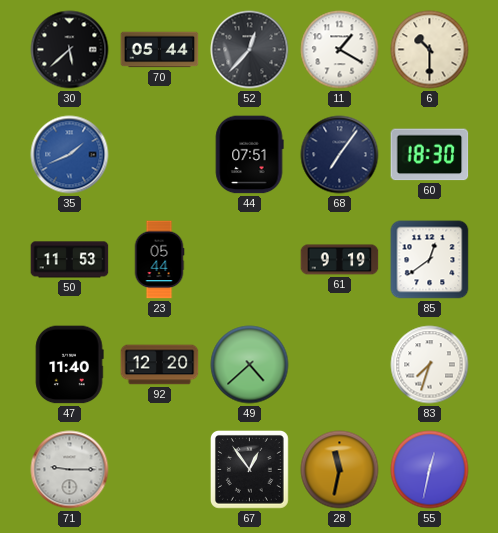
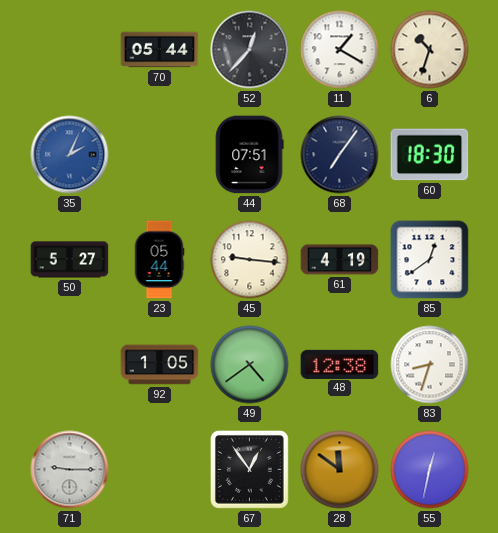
30: 5:38 -> none
6: 10:30 -> 10:33
35: 1:41 -> 2:04
50: 11:53 -> 5:27
45: none -> 9:16
61: 9:19 -> 4:19
47: 11:40 -> none
92: 12:20 -> 1:05
49: 4:38 -> 4:39
48: none -> 12:38
83: 7:33 -> 8:33
28: 11:32 -> 11:51
